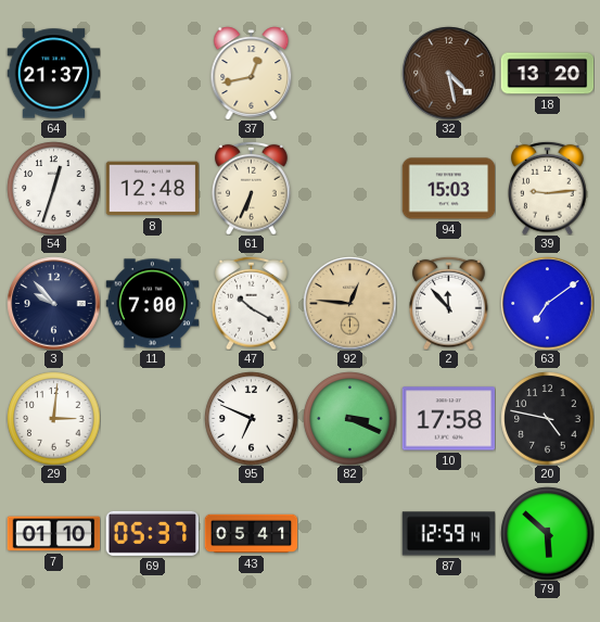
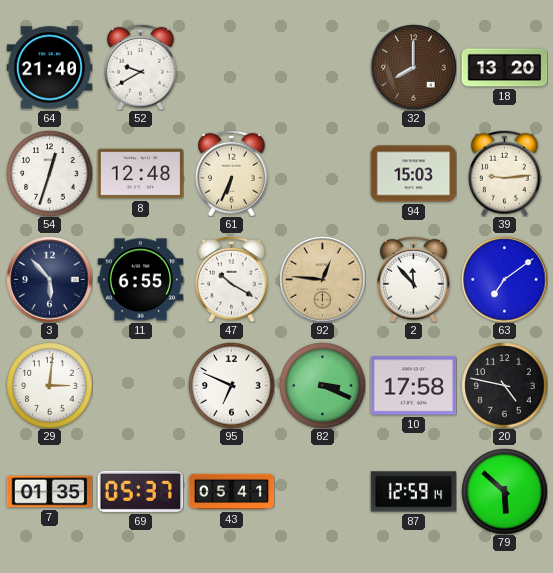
64: 21:37 -> 21:40
52: none -> 9:40
37: 12:43 -> none
32: 4:28 -> 8:00
3: 9:53 -> 5:53
11: 7:00 -> 6:55
7: 01:10 -> 01:35
